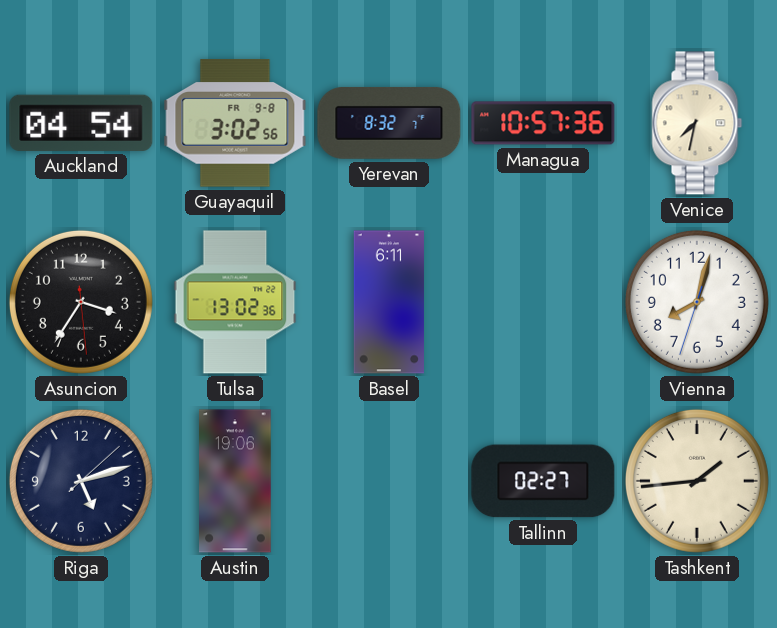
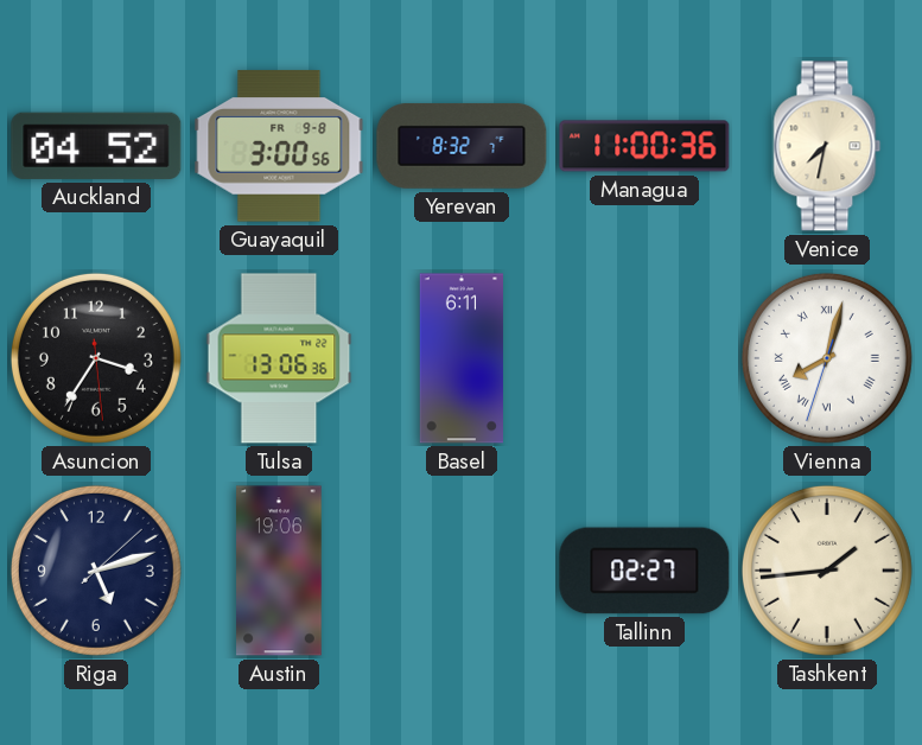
Auckland: 04:54 -> 04:52
Guayaquil: 3:02 -> 3:00
Managua: 10:57 -> 11:00
Tulsa: 13:02 -> 13:06
Vienna numerals: Arabic -> Roman
